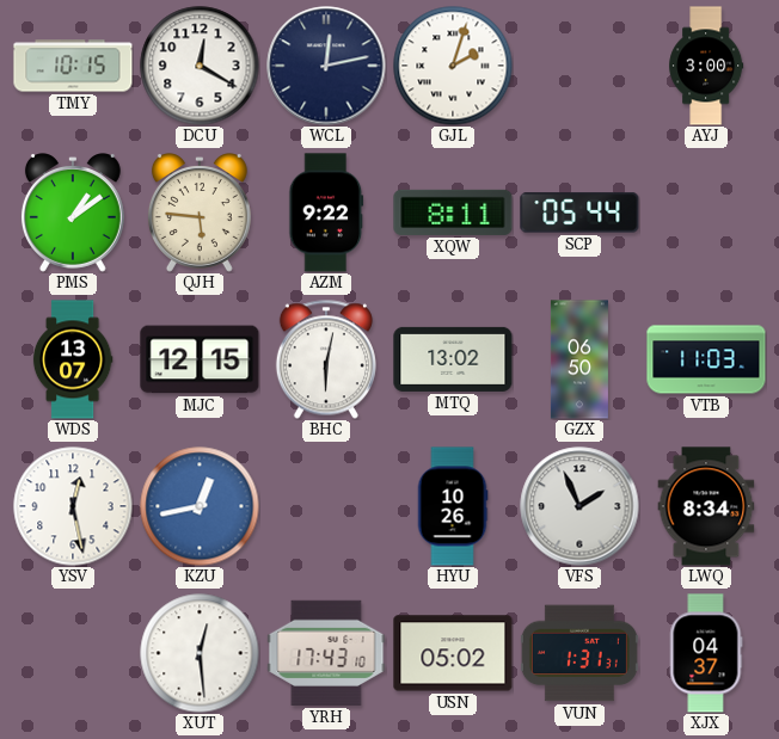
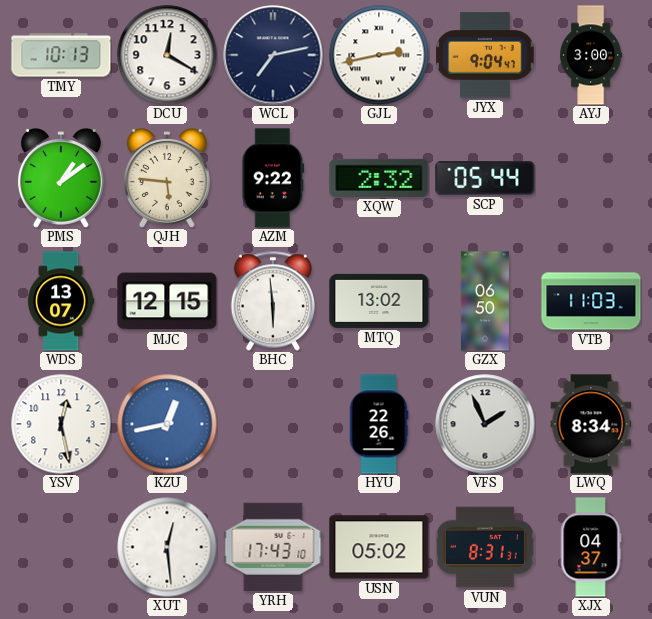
TMY: 10:15 -> 10:13
WCL: 12:13 -> 7:13
GJL: 2:03 -> 2:43
JYX: none -> 9:04
XQW: 8:11 -> 2:32
BHC: 6:02 -> 5:59
HYU: 10:26 -> 22:26
VUN: 1:31 -> 8:31
